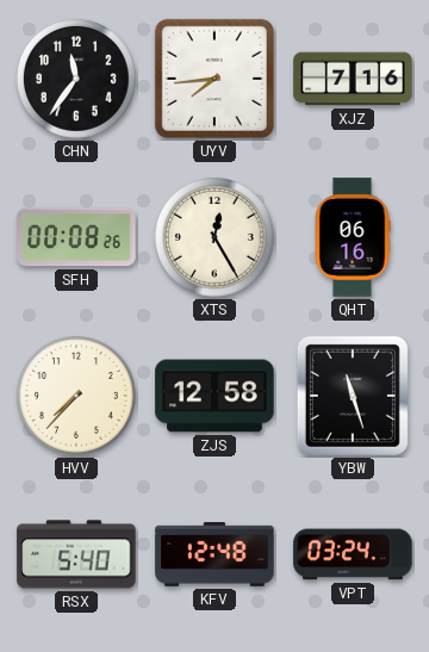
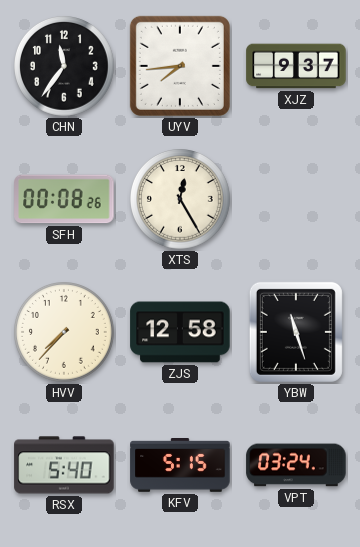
XJZ: 7:16 -> 9:37
QHT: 06:16 -> none
KFV: 12:48 -> 5:15
